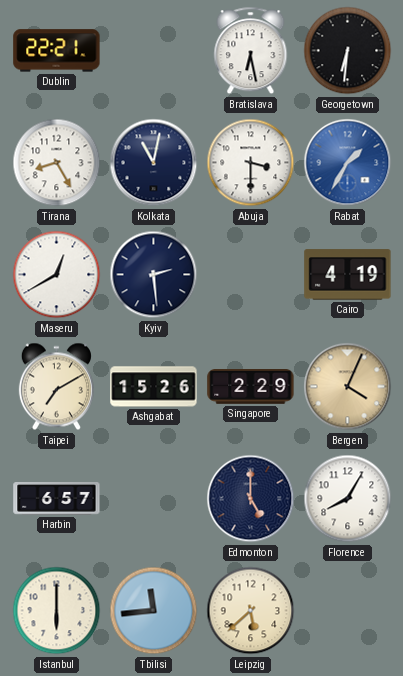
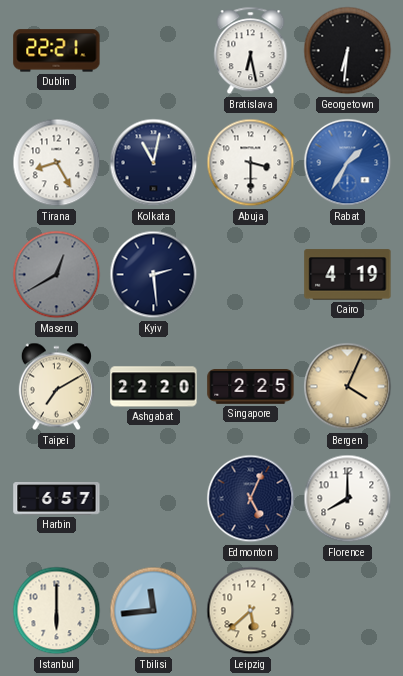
Maseru dial: white -> grey
Ashgabat: 15:26 -> 22:20
Singapore: 2:29 -> 2:25
Edmonton: 5:00 -> 5:04
Florence: 8:05 -> 8:00
